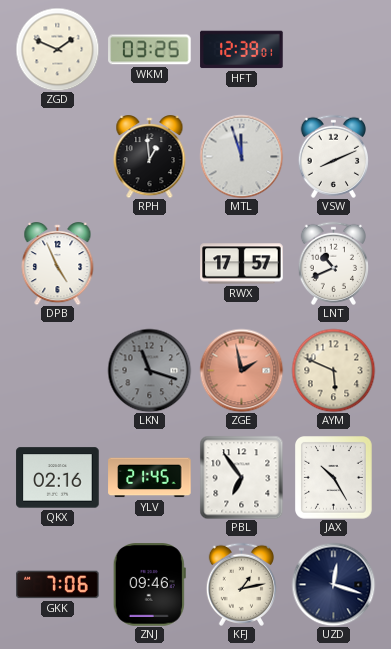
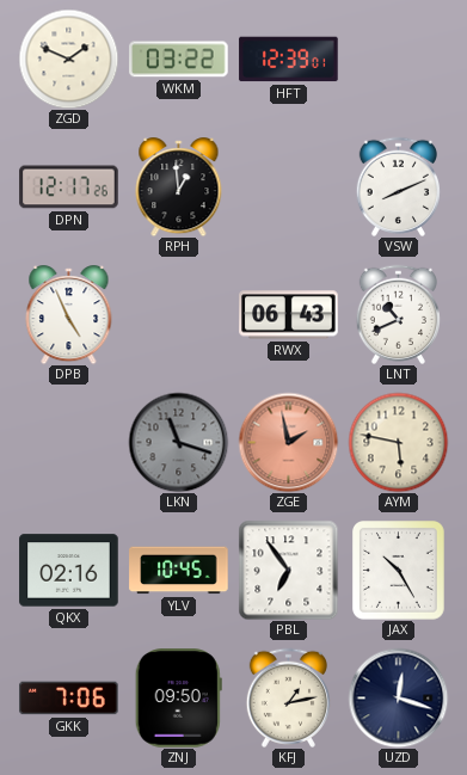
WKM: 03:25 -> 03:22
DPN: none -> 12:17
MTL: 11:57 -> none
RWX: 17:57 -> 06:43
AYM: 5:49 -> 5:47
YLV: 21:45 -> 10:45
ZNJ: 09:46 -> 09:50
